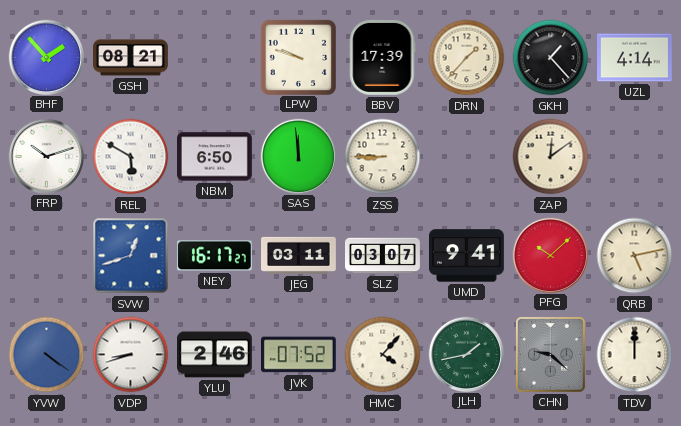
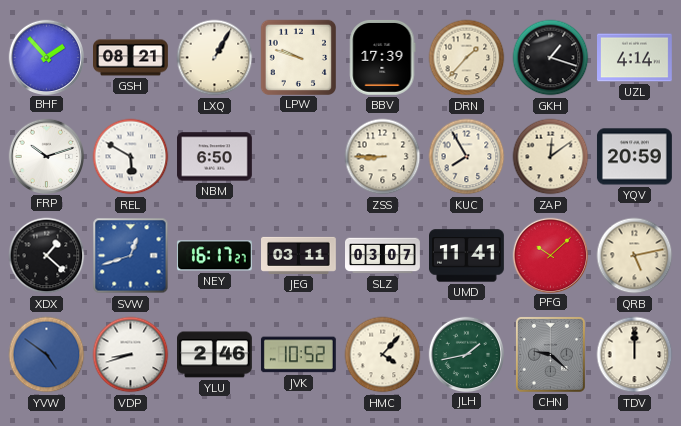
LXQ: none -> 1:05
GKH: 1:23 -> 1:18
SAS: 11:59 -> none
KUC: none -> 7:55
YQV: none -> 20:59
XDX: none -> 1:22
UMD: 9:41 -> 11:41
YVW: 4:21 -> 4:51
JVK: 07:52 -> 10:52
